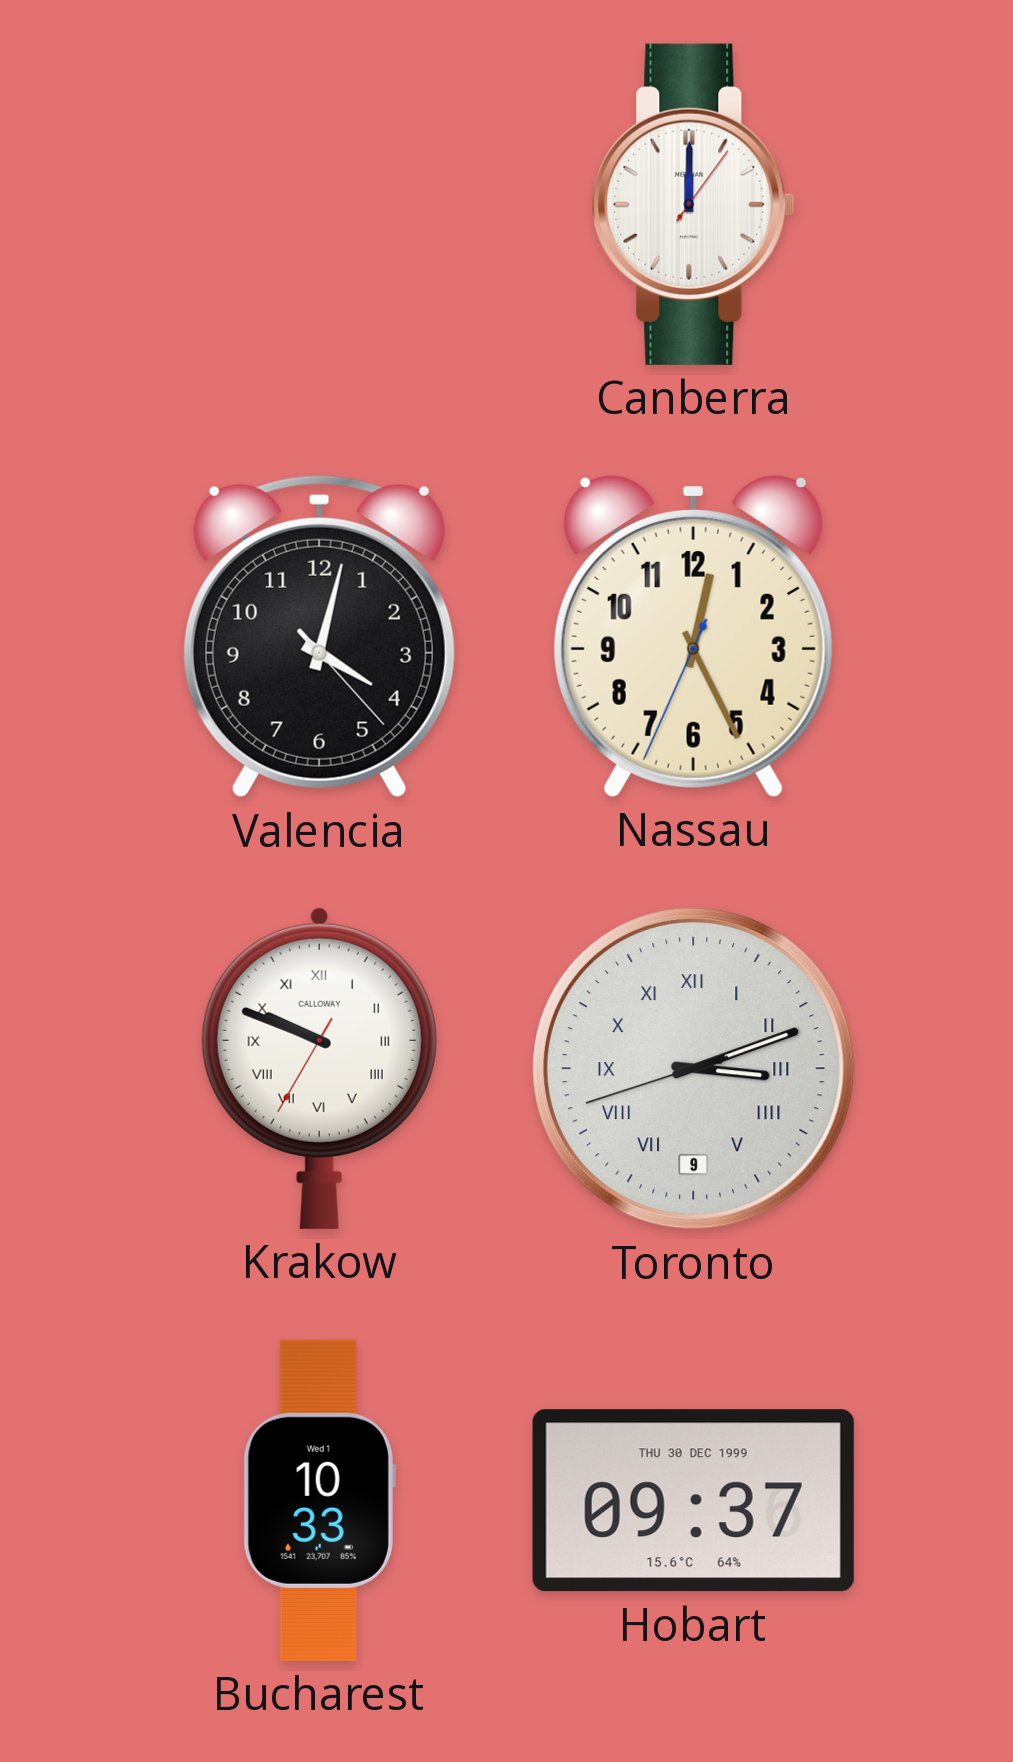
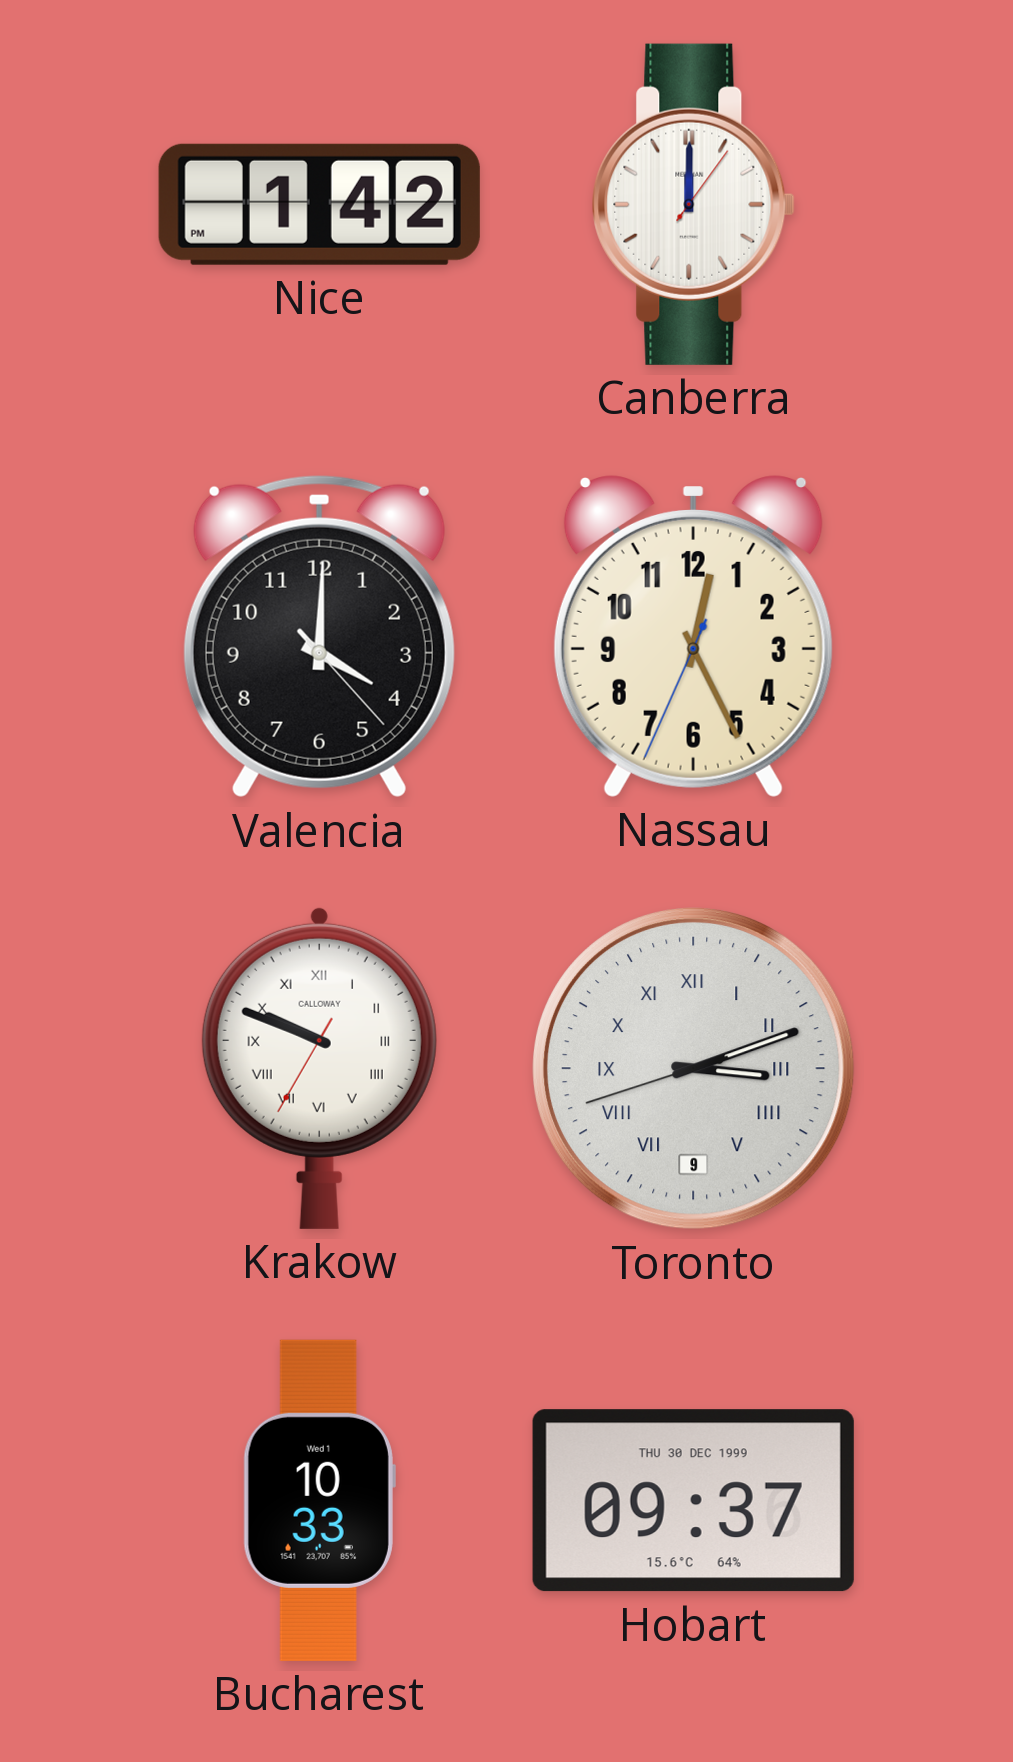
Nice: none -> 1:42
Valencia: 4:02 -> 4:00
